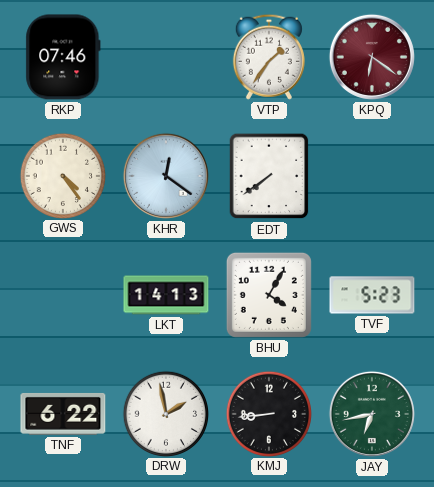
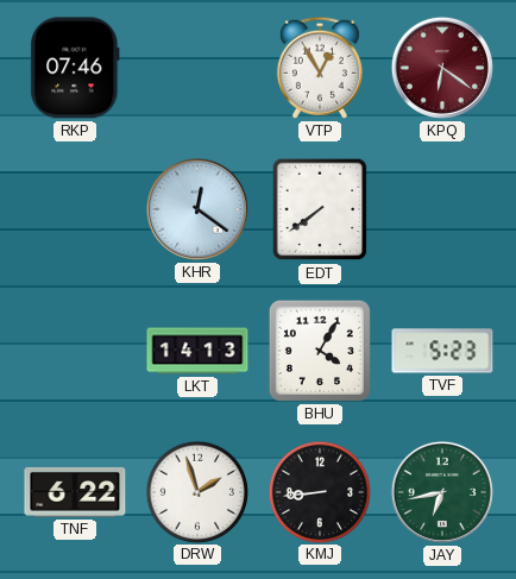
VTP: 1:36 -> 12:55
GWS: 4:24 -> none
DRW: 1:58 -> 1:57
